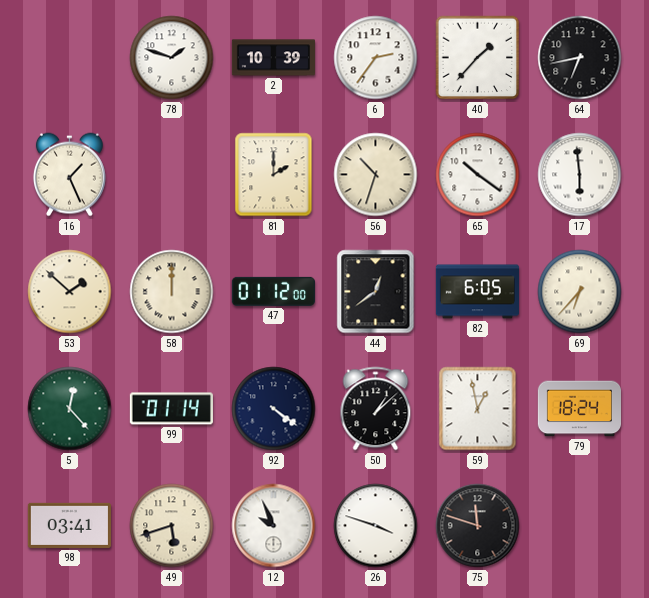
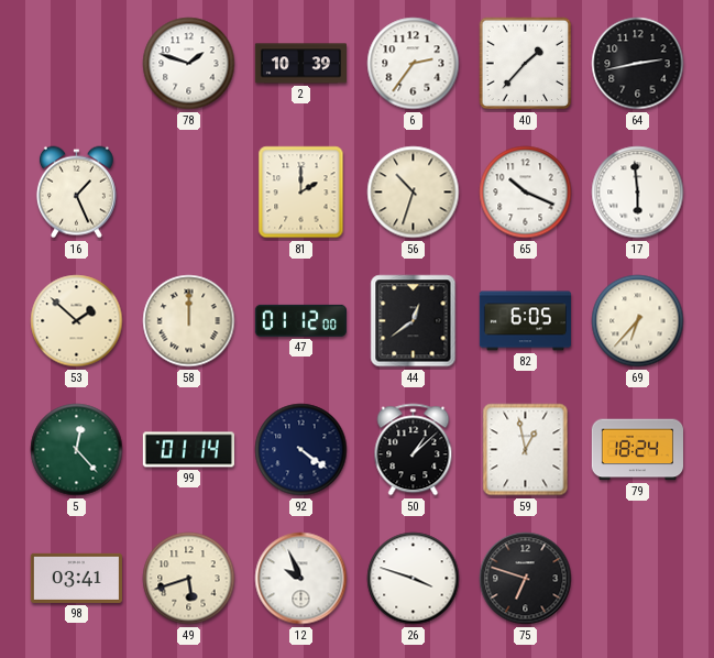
64: 6:43 -> 2:43
65: 10:21 -> 10:19
75: 11:48 -> 6:48
